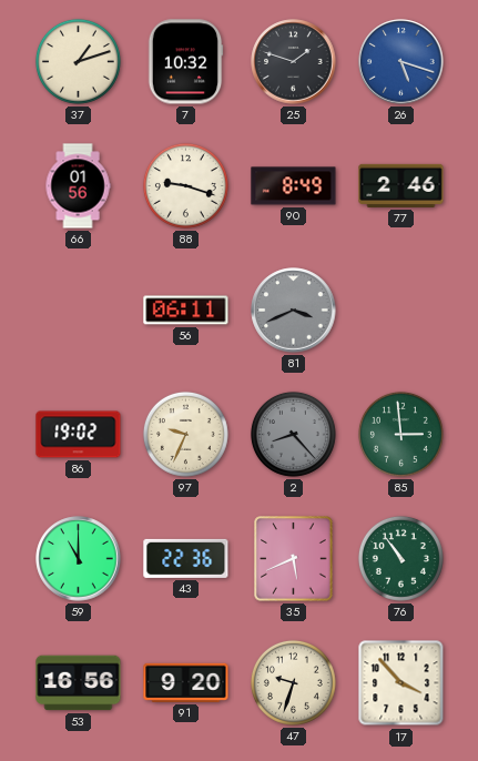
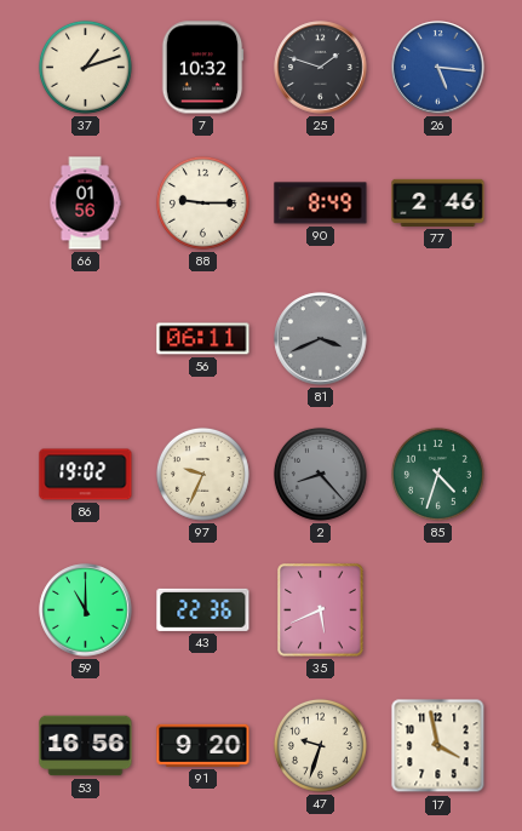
26: 5:18 -> 5:16
88: 9:18 -> 9:15
85: 2:59 -> 4:33
76: 10:54 -> none
17: 3:53 -> 3:58
